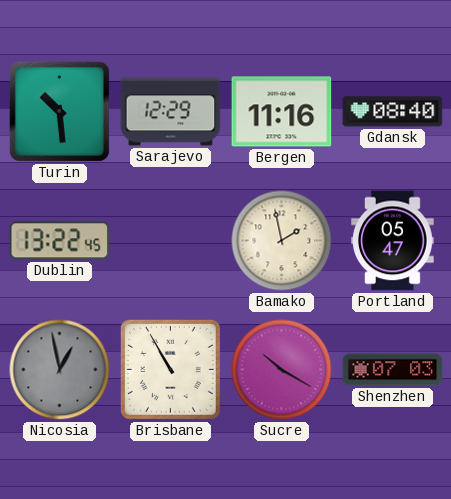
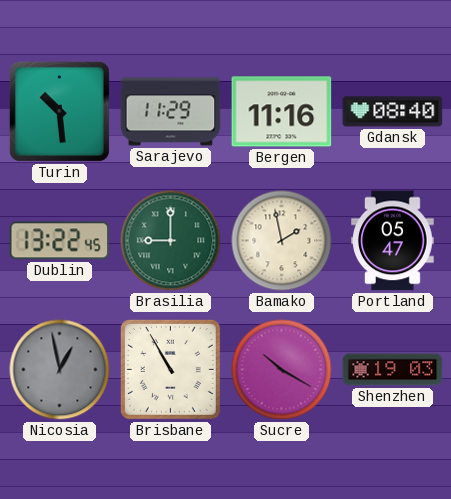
Sarajevo: 12:29 -> 11:29
Brasilia: none -> 9:00
Shenzhen: 07:03 -> 19:03
